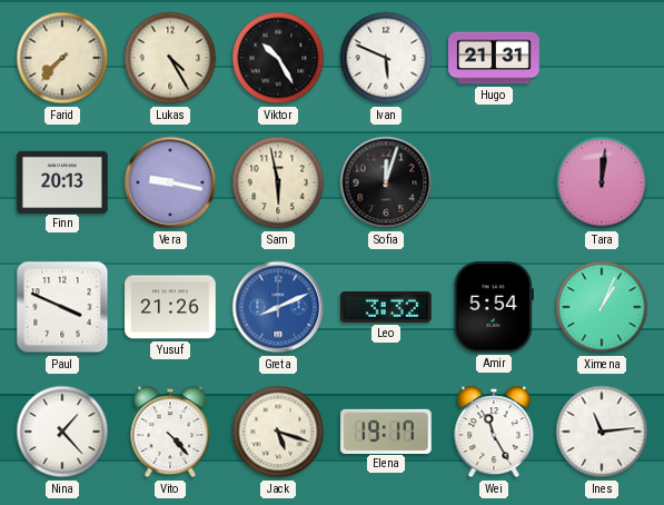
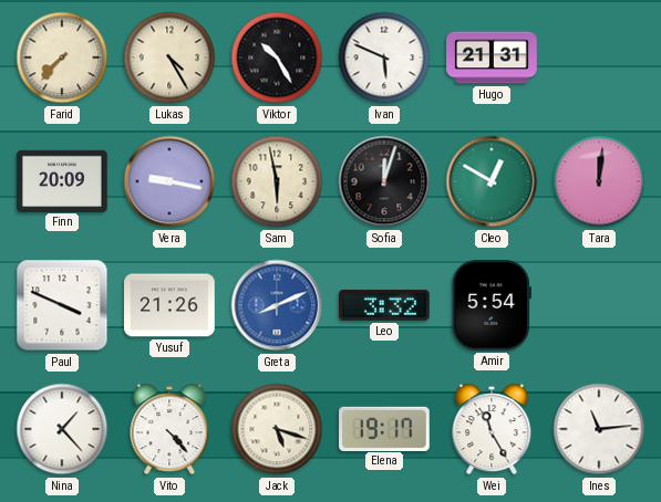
Finn: 20:13 -> 20:09
Cleo: none -> 12:50
Ximena: 1:04 -> none
